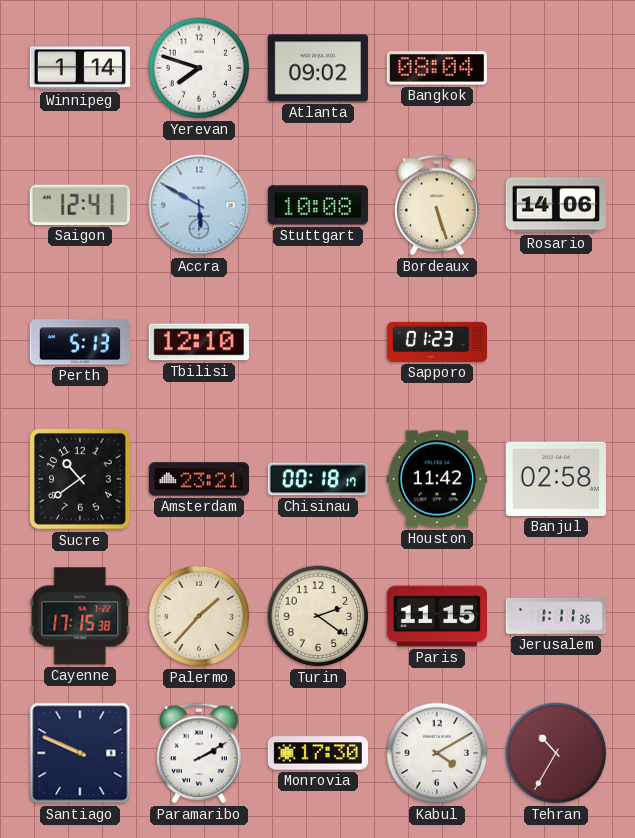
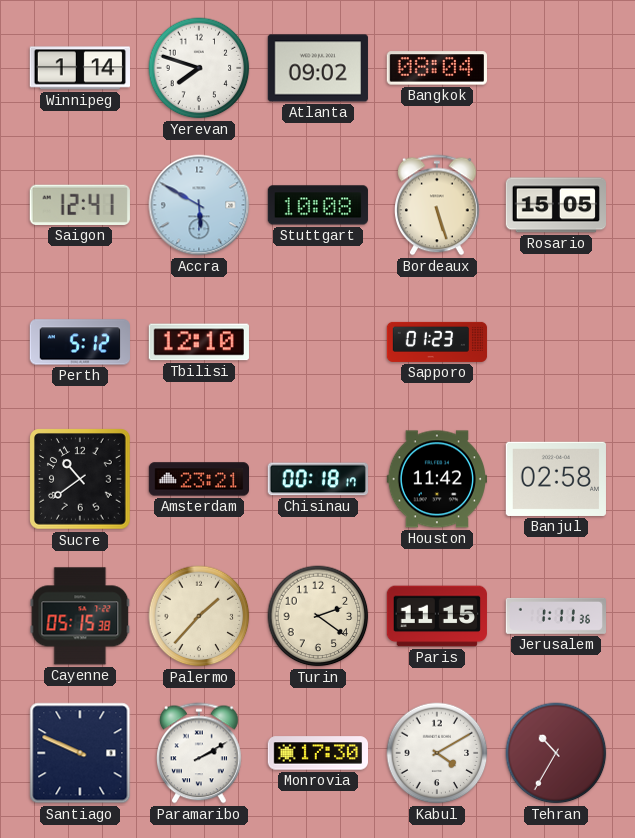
Rosario: 14:06 -> 15:05
Perth: 5:13 -> 5:12
Cayenne: 17:15 -> 05:15
